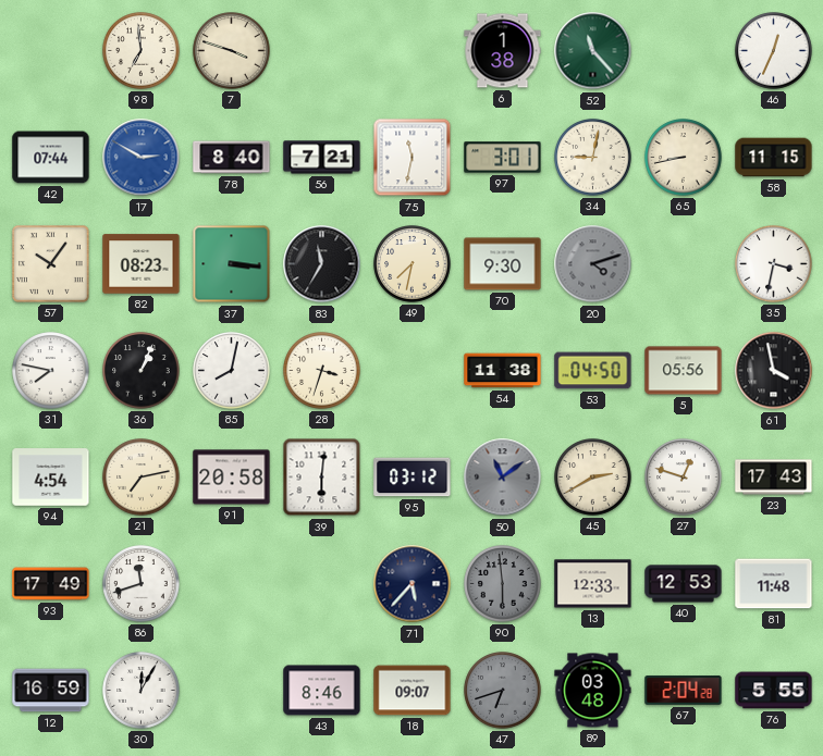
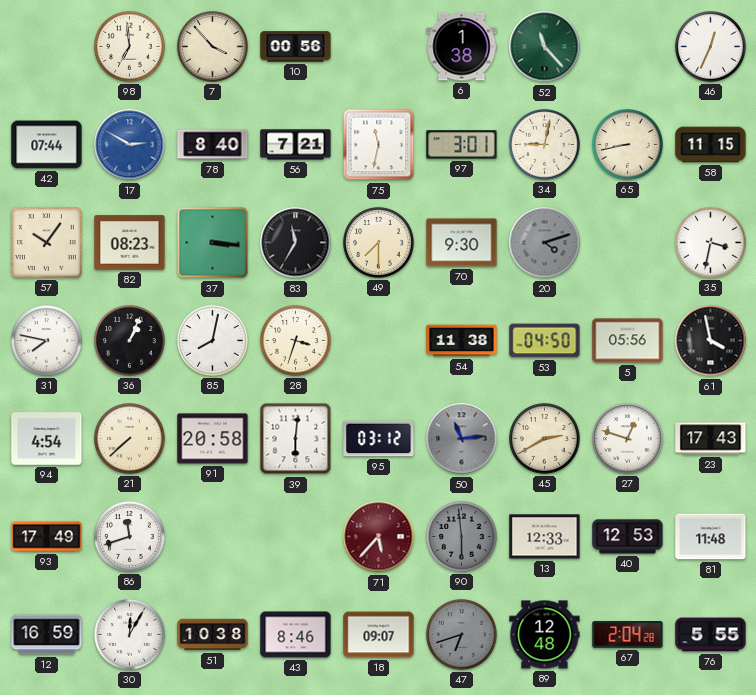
7: 3:48 -> 3:53
10: none -> 00:56
49: 7:32 -> 7:30
21: 7:13 -> 7:38
50: 11:09 -> 11:14
71 dial: navy -> burgundy
51: none -> 10:38
89: 03:48 -> 12:48
